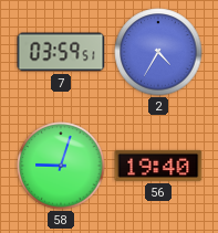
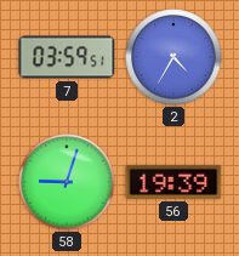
56: 19:40 -> 19:39
